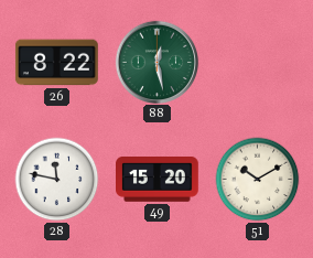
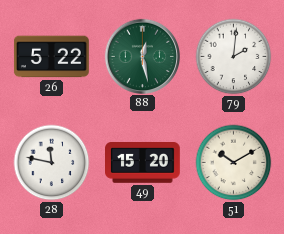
26: 8:22 -> 5:22
79: none -> 2:01
